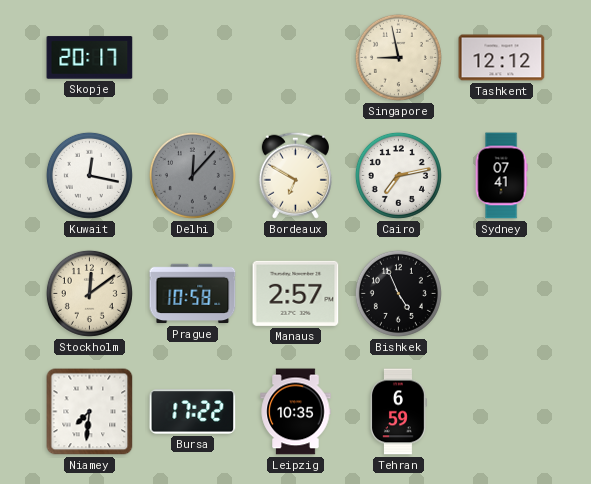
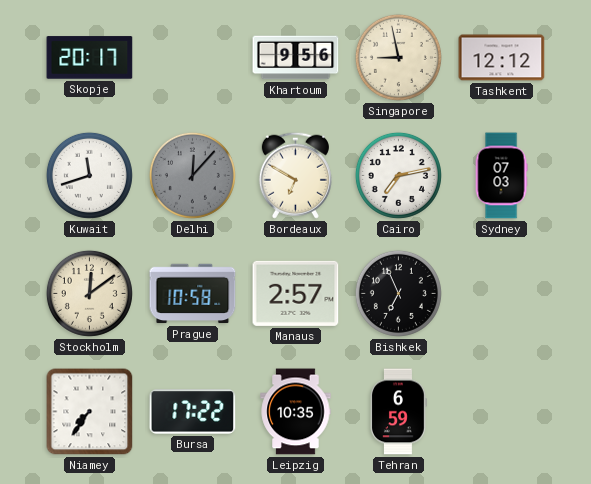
Khartoum: none -> 9:56
Kuwait: 12:17 -> 11:42
Sydney: 07:41 -> 07:03
Bishkek: 4:56 -> 6:56
Niamey: 7:31 -> 7:36
